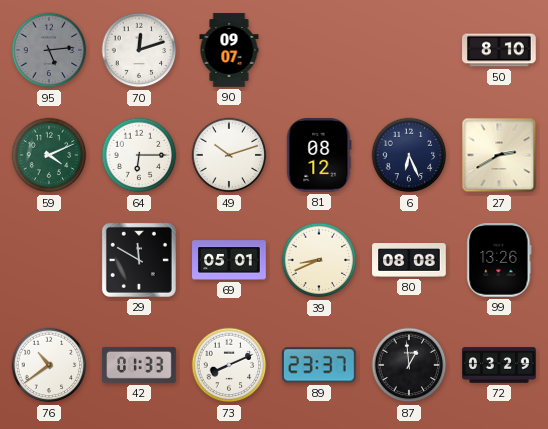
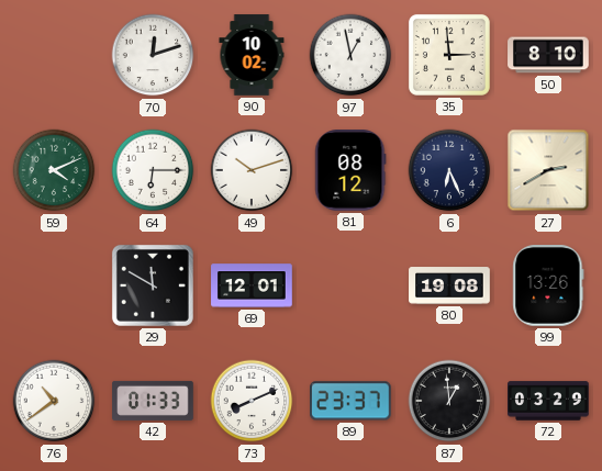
95: 5:14 -> none
90: 09:07 -> 10:02
97: none -> 12:58
35: none -> 2:59
69: 05:01 -> 12:01
39: 8:41 -> none
80: 08:08 -> 19:08
